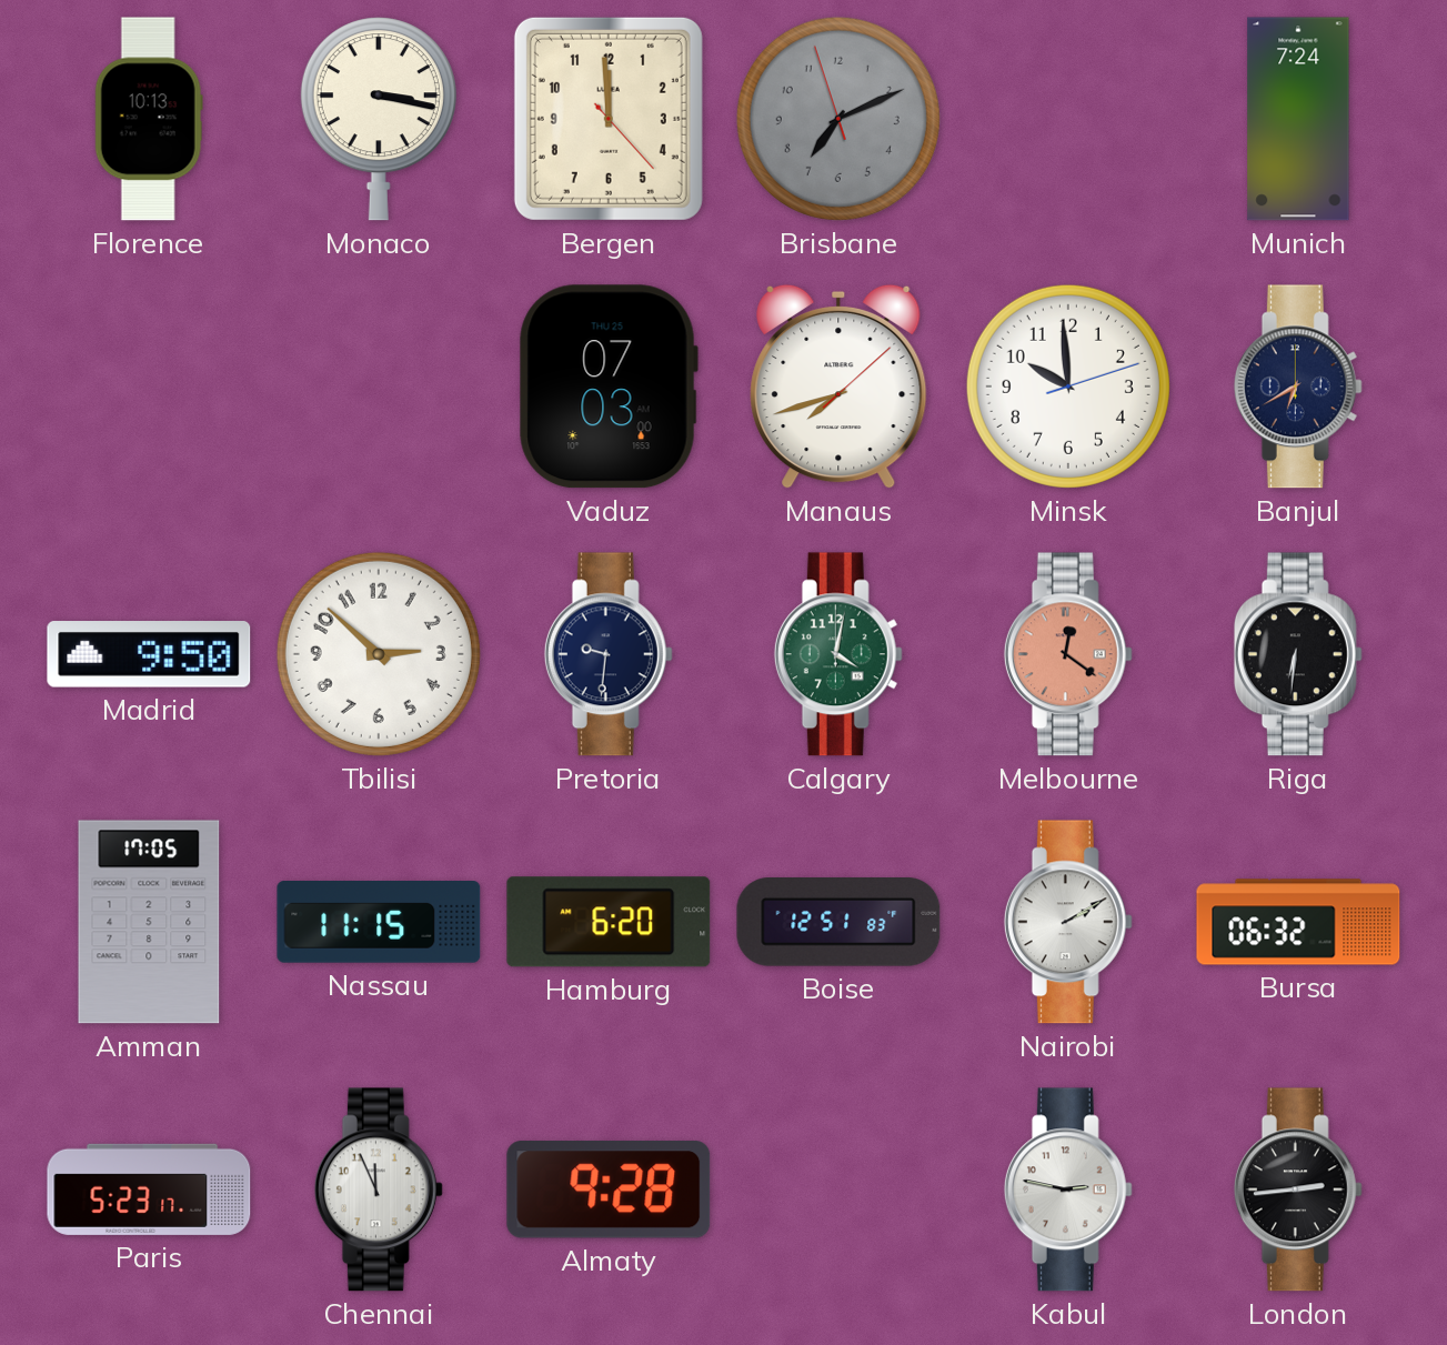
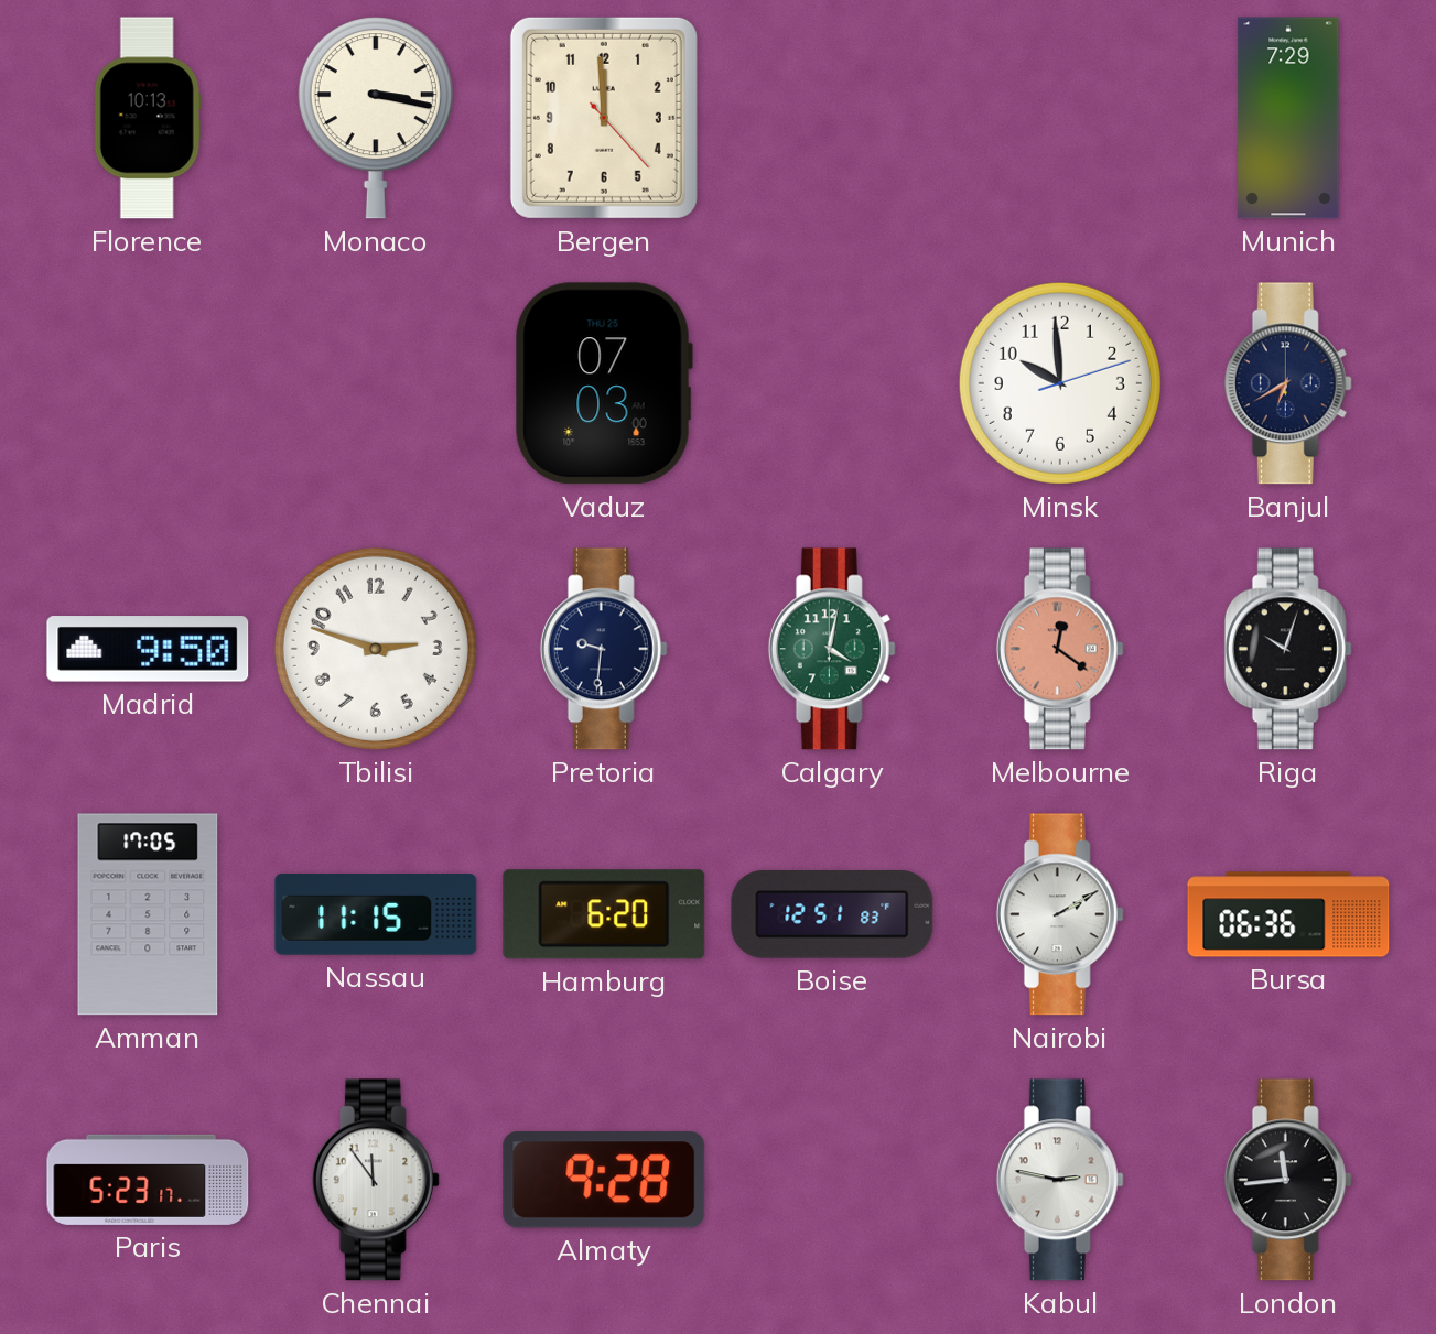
Brisbane: 7:10 -> none
Munich: 7:24 -> 7:29
Manaus: 7:42 -> none
Tbilisi: 2:52 -> 2:48
Riga: 6:31 -> 10:03
Bursa: 06:32 -> 06:36
Chennai: 11:56 -> 11:54
London: 2:44 -> 11:44
